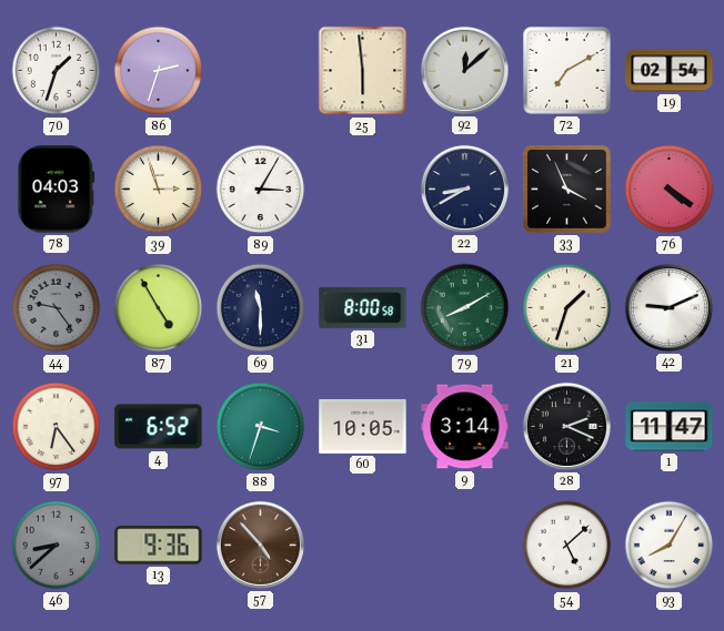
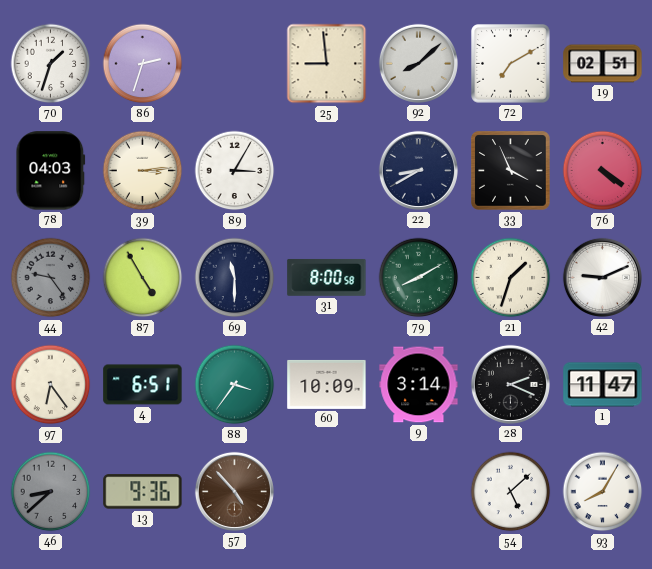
25: 5:59 -> 8:59
92: 12:08 -> 8:08
19: 02:54 -> 02:51
39: 2:57 -> 3:14
4: 6:52 -> 6:51
88: 3:33 -> 3:36
60: 10:05 -> 10:09
